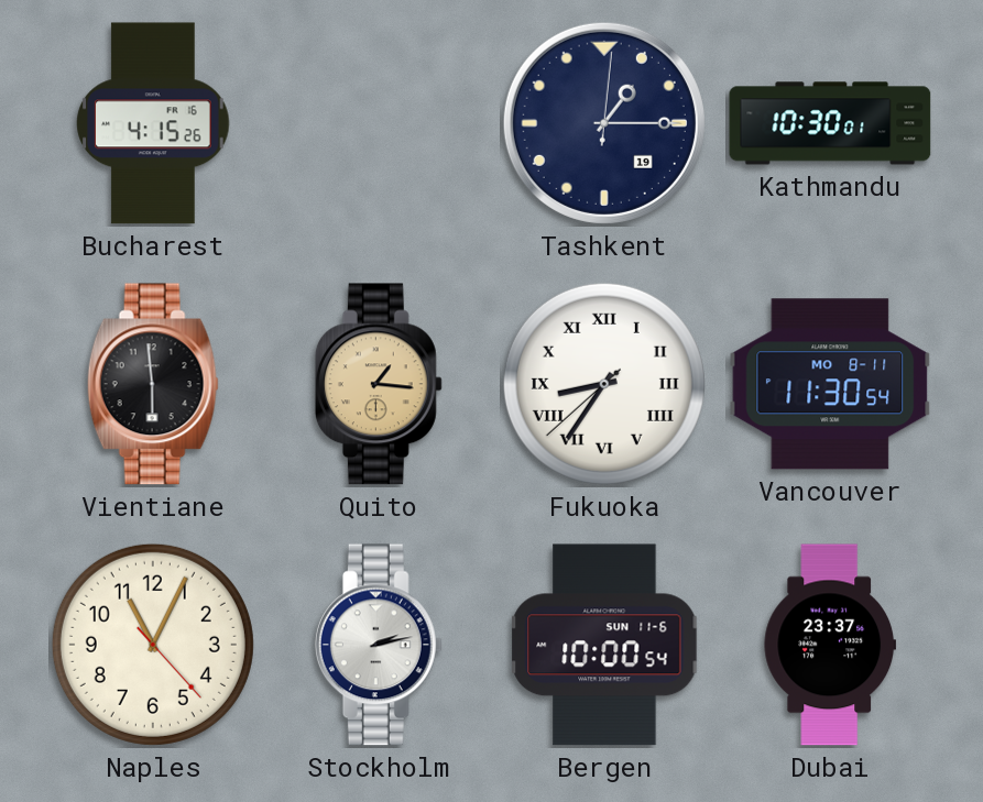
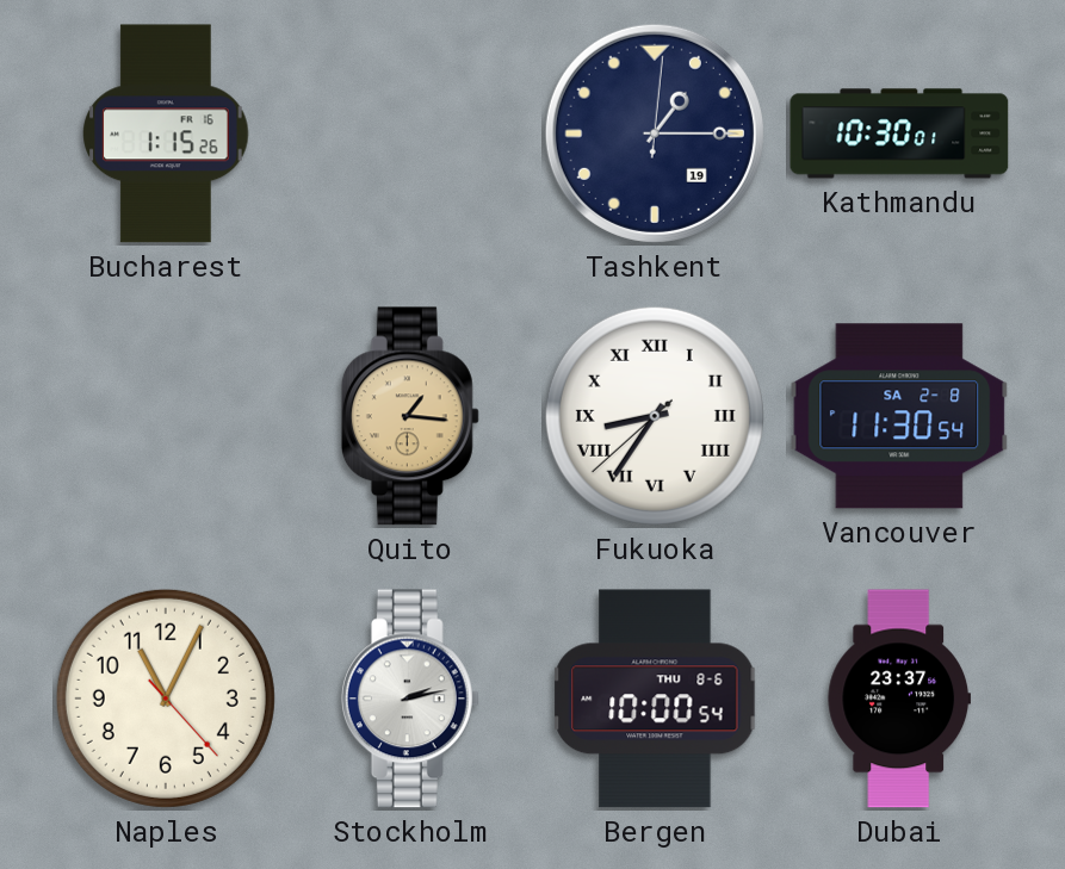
Bucharest: 4:15 -> 1:15
Vientiane: 5:59 -> none
Vancouver date: MO 8-11 -> SA 2-8
Bergen date: SUN 11-6 -> THU 8-6
